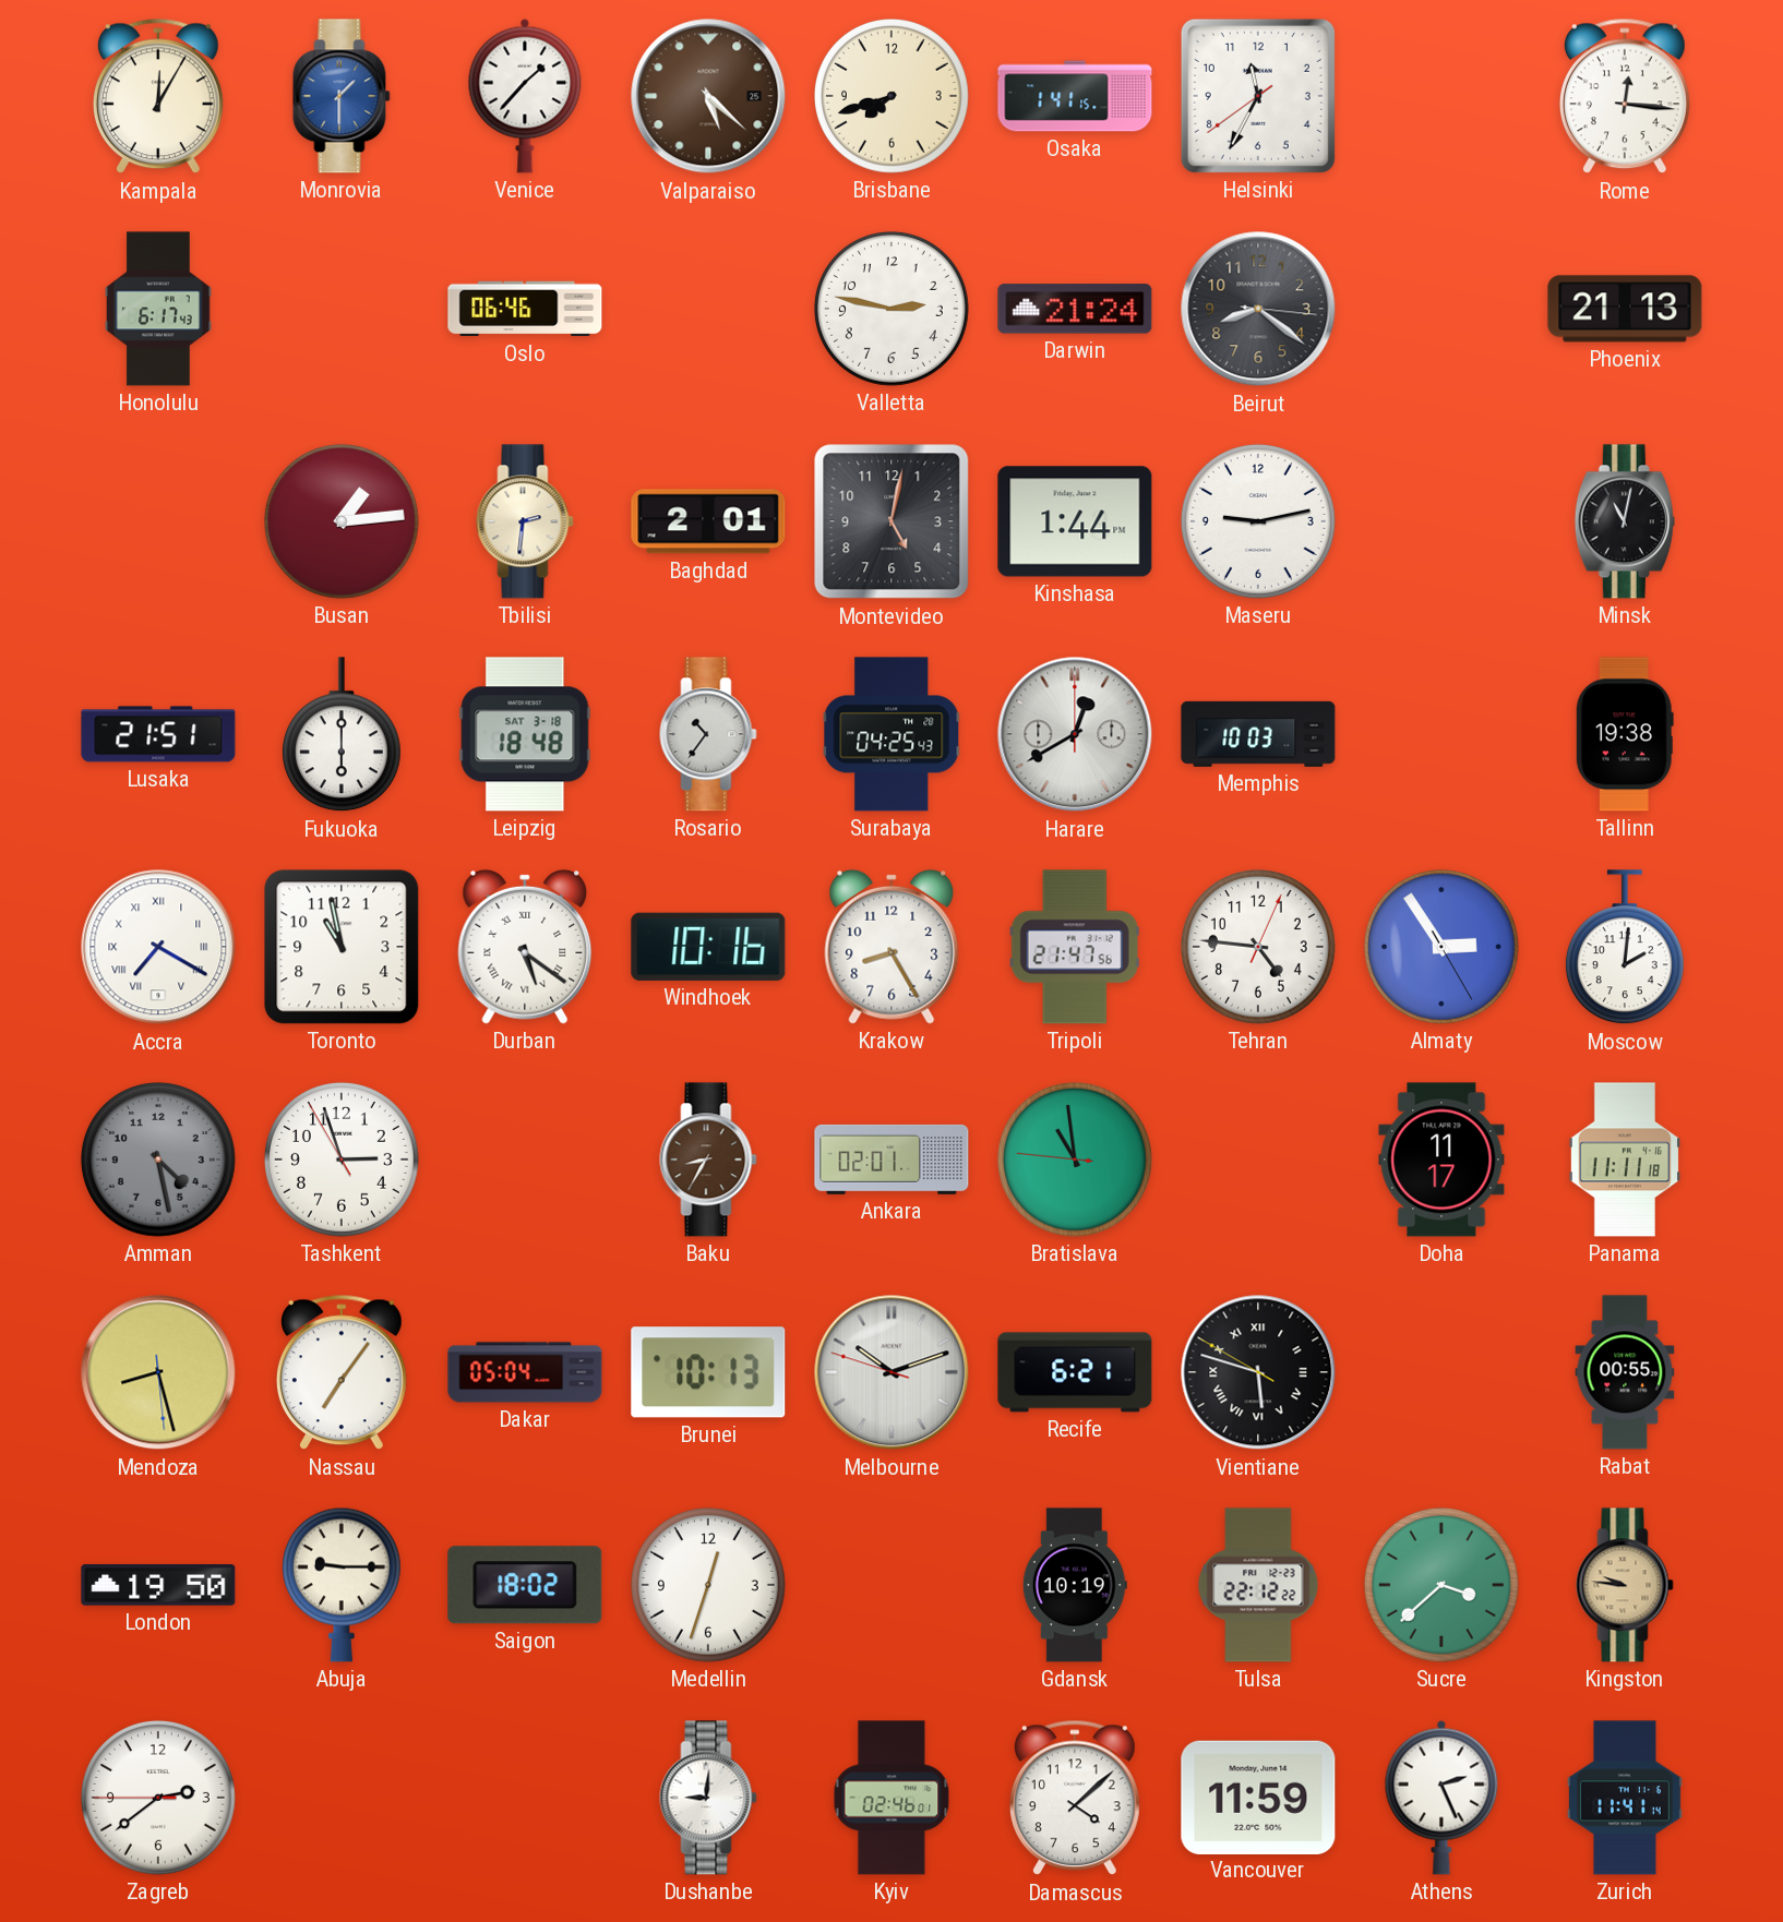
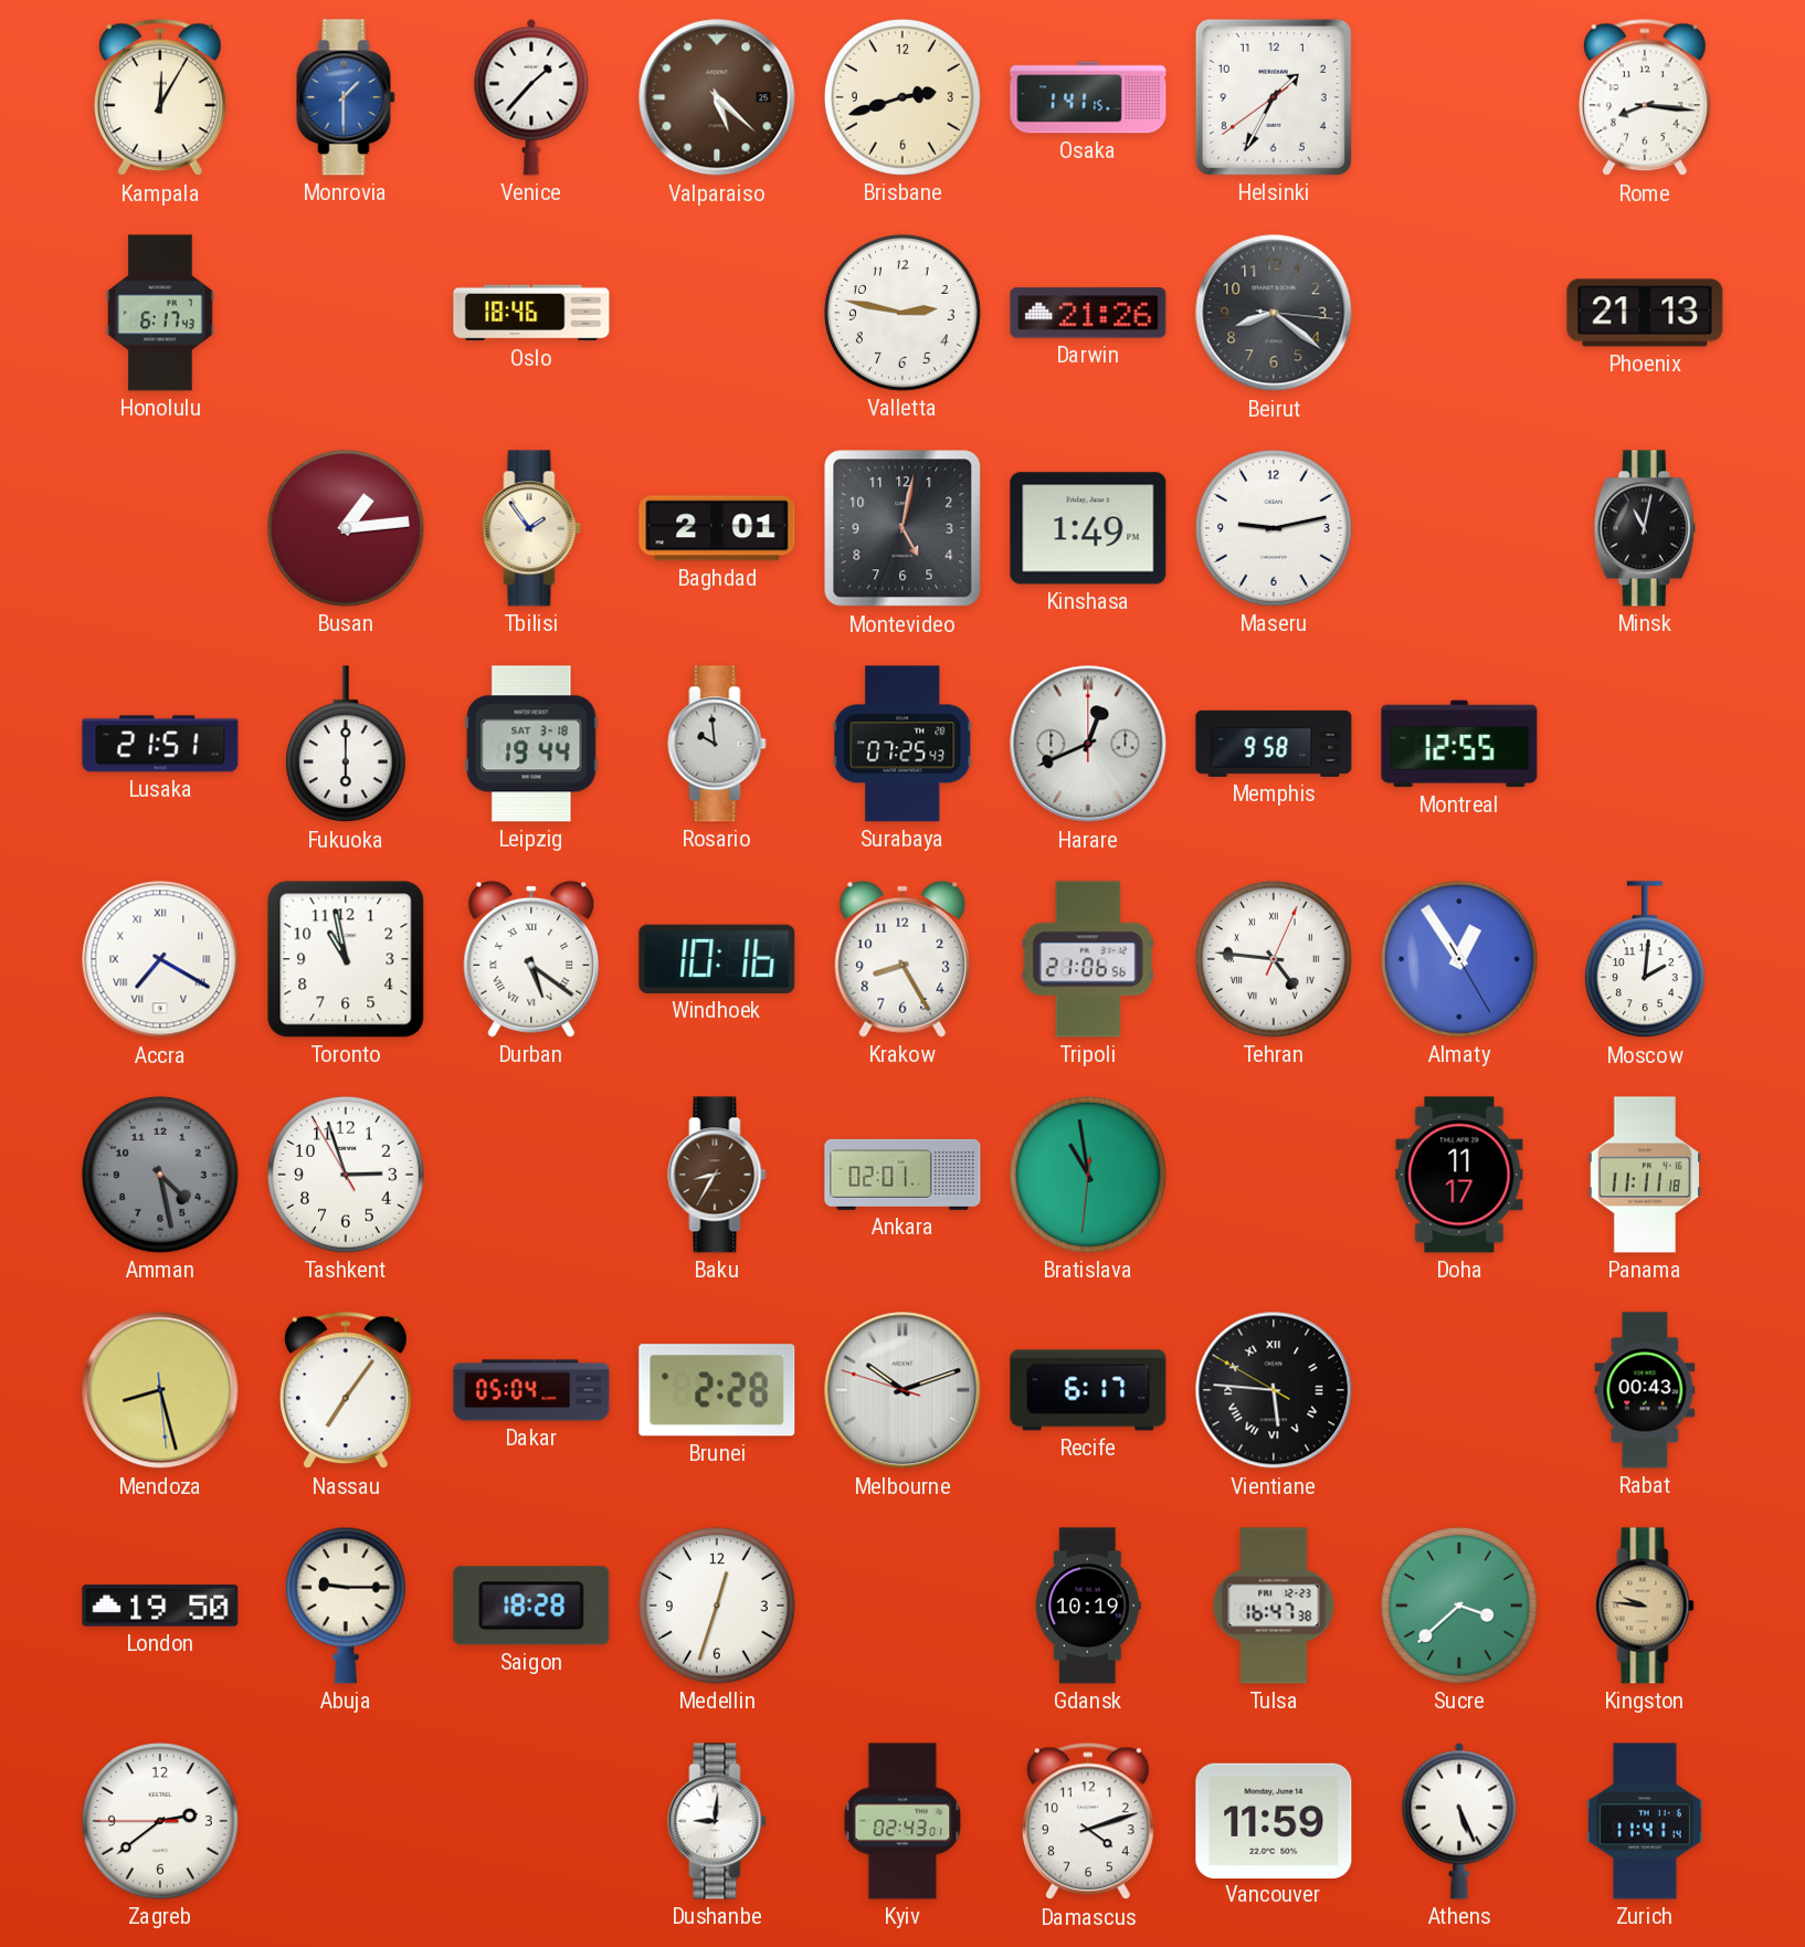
Brisbane: 7:42 -> 2:42
Helsinki: 11:34 -> 1:34
Rome: 12:16 -> 8:16
Oslo: 06:46 -> 18:46
Darwin: 21:24 -> 21:26
Tbilisi: 2:31 -> 1:54
Kinshasa: 1:44 -> 1:49
Leipzig: 18:48 -> 19:44
Rosario: 10:36 -> 9:59
Surabaya: 04:25 -> 07:25
Harare: 12:40 -> 12:41
Memphis: 10:03 -> 9:58
Montreal: none -> 12:55
Tallinn: 19:38 -> none
Tripoli: 21:47 -> 21:06
Tehran numerals: Arabic -> Roman
Almaty: 2:54 -> 12:54
Bratislava: 10:58:46 -> 10:58:31
Brunei: 10:13 -> 2:28
Recife: 6:21 -> 6:17
Vientiane: 5:47 -> 5:45
Rabat: 00:55 -> 00:43
Saigon: 18:02 -> 18:28
Tulsa: 22:12 -> 16:47
Kyiv: 02:46 -> 02:43
Damascus: 4:08 -> 4:12
Athens: 2:26 -> 5:26
